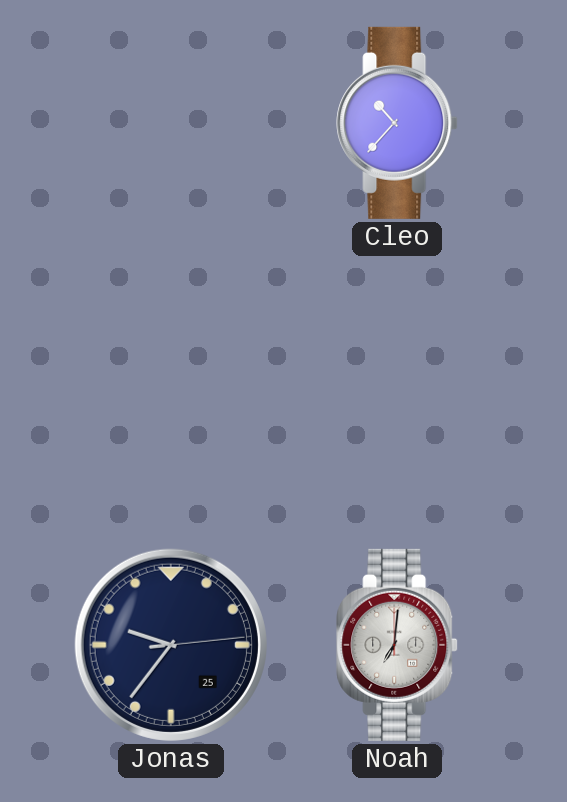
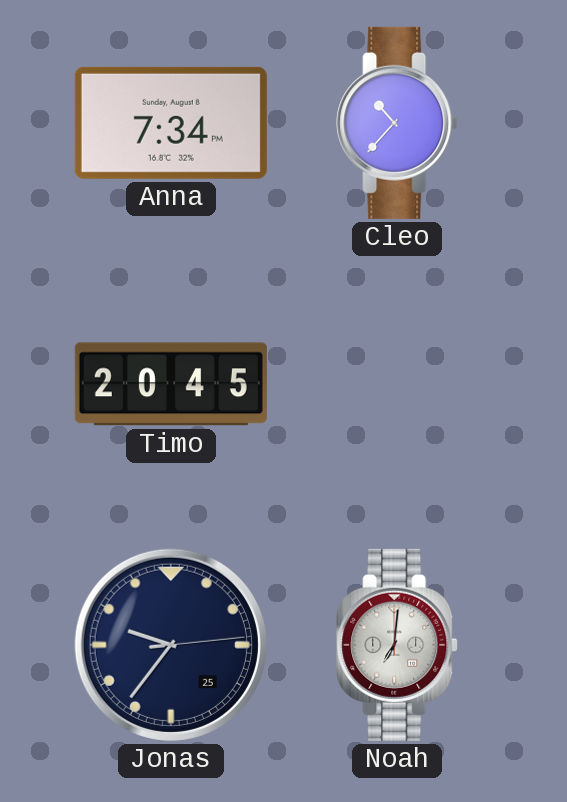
Anna: none -> 7:34
Timo: none -> 20:45
